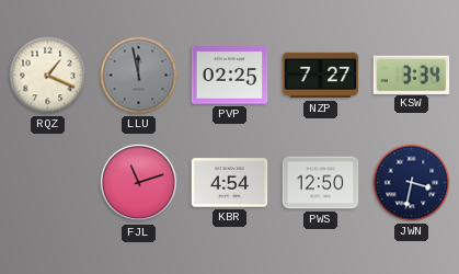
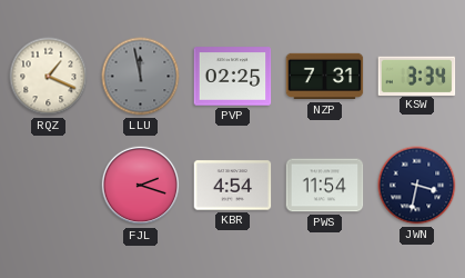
NZP: 7:27 -> 7:31
FJL: 11:12 -> 2:18
PWS: 12:50 -> 11:54
